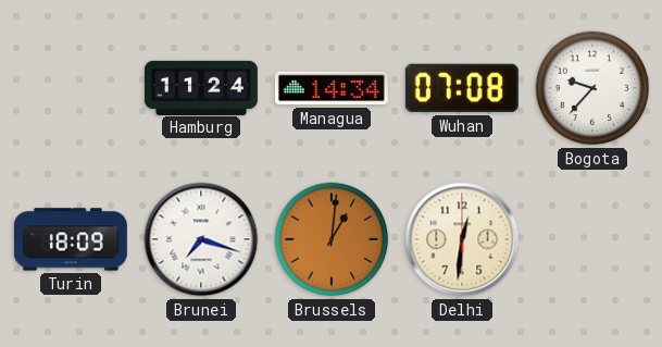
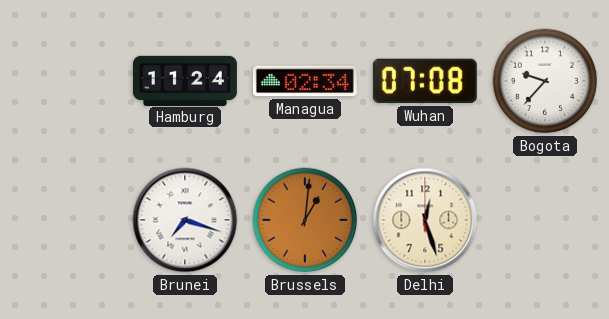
Managua: 14:34 -> 02:34
Turin: 18:09 -> none
Delhi: 12:31 -> 12:27
